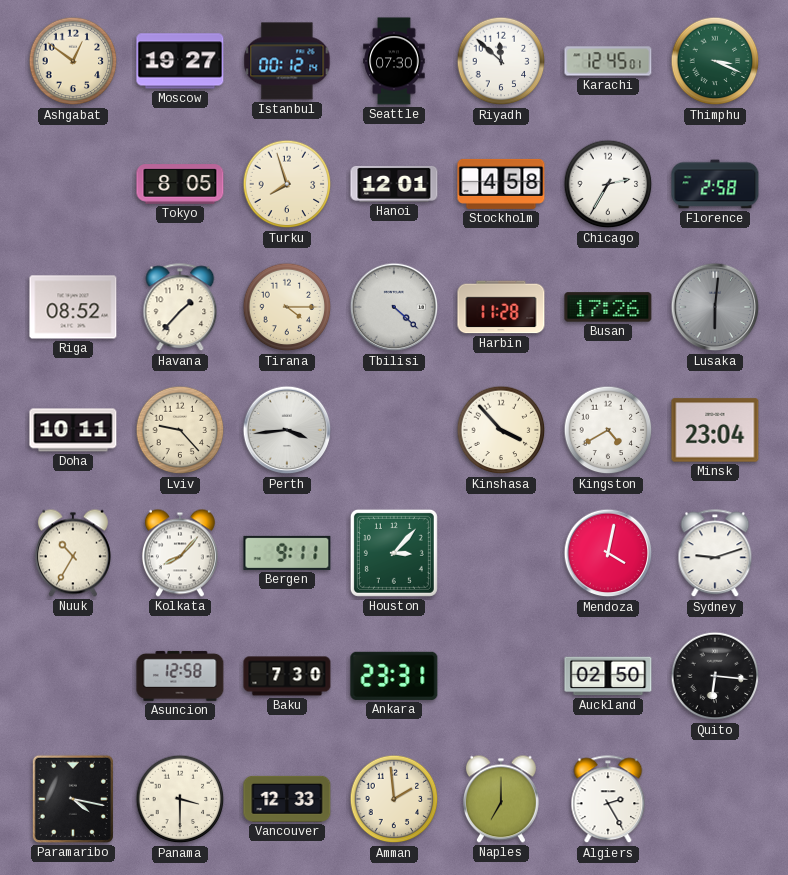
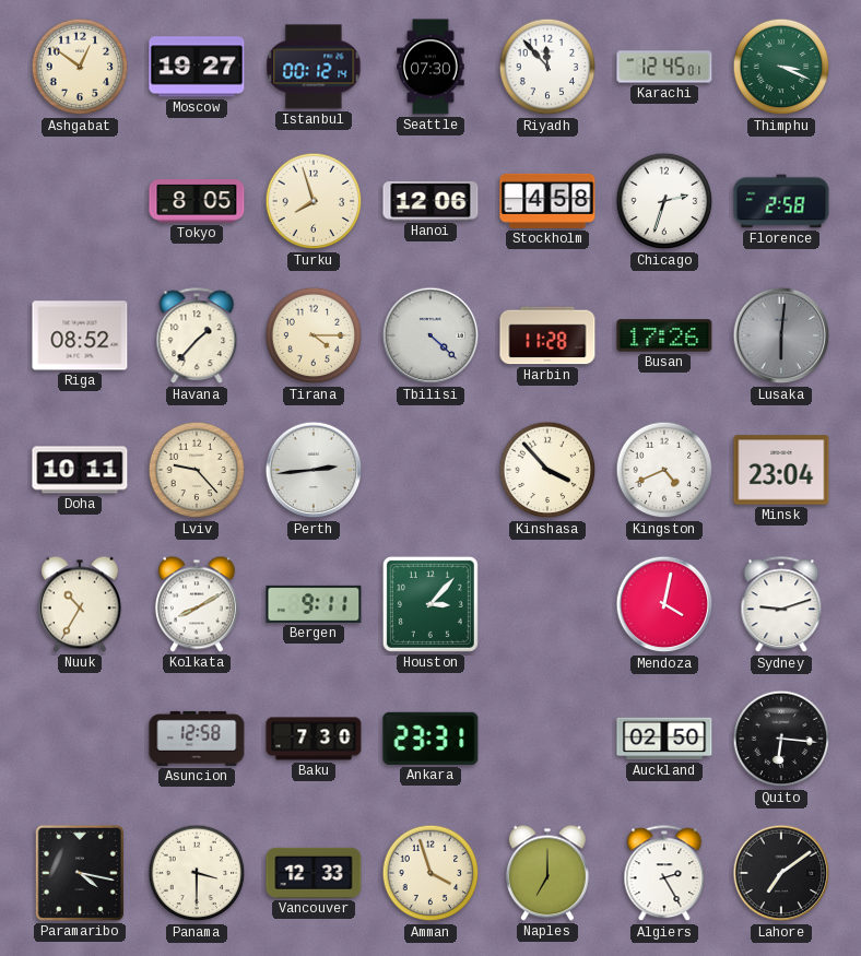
Riyadh: 11:52 -> 11:53
Hanoi: 12:01 -> 12:06
Chicago: 2:35 -> 2:33
Perth: 3:44 -> 2:44
Kingston: 4:40 -> 4:41
Kolkata: 8:07 -> 8:10
Amman: 1:59 -> 3:57
Lahore: none -> 7:09
